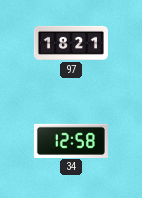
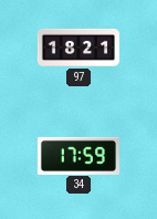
34: 12:58 -> 17:59
